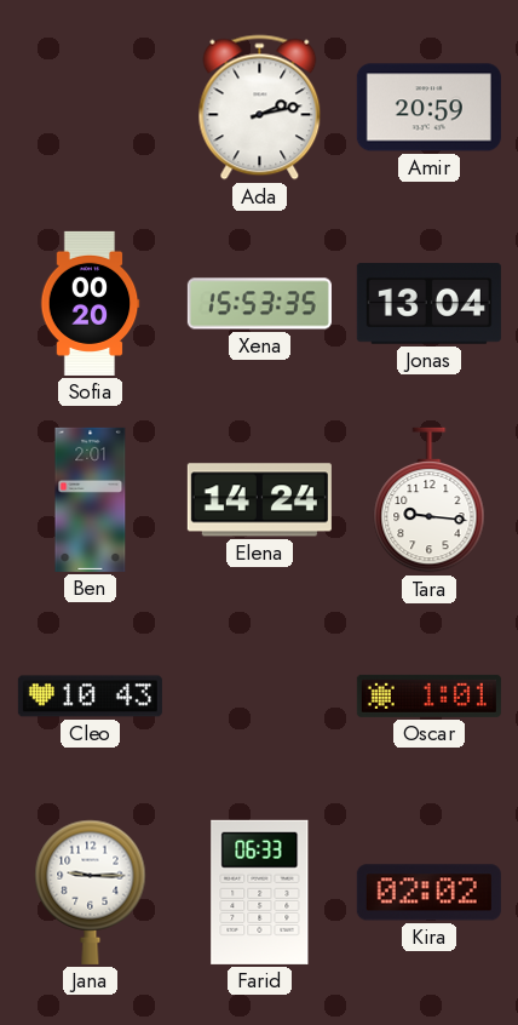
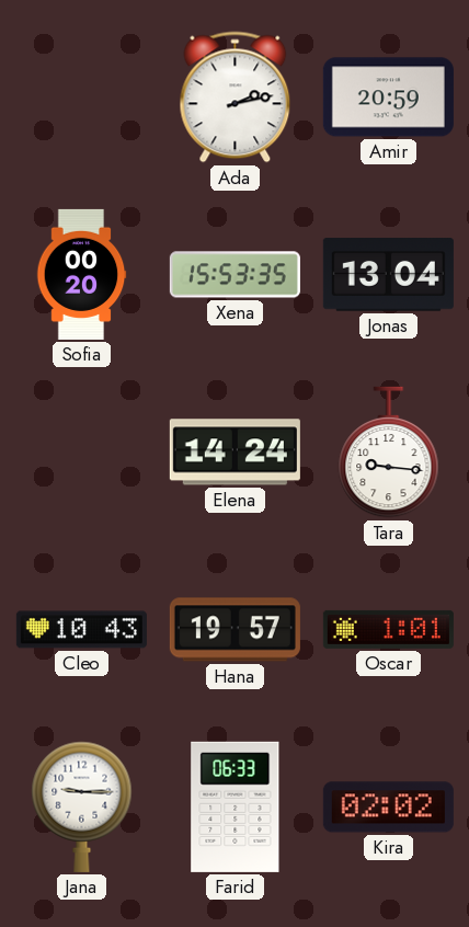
Ben: 2:01 -> none
Hana: none -> 19:57
